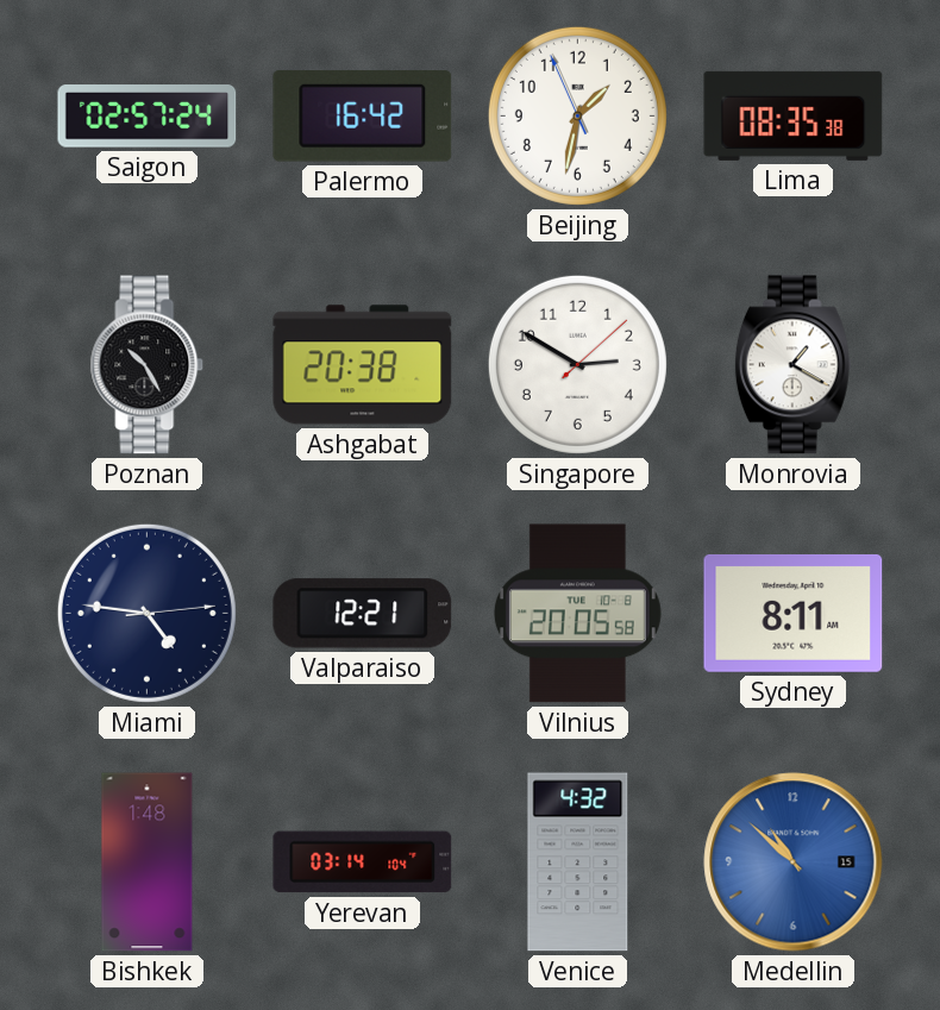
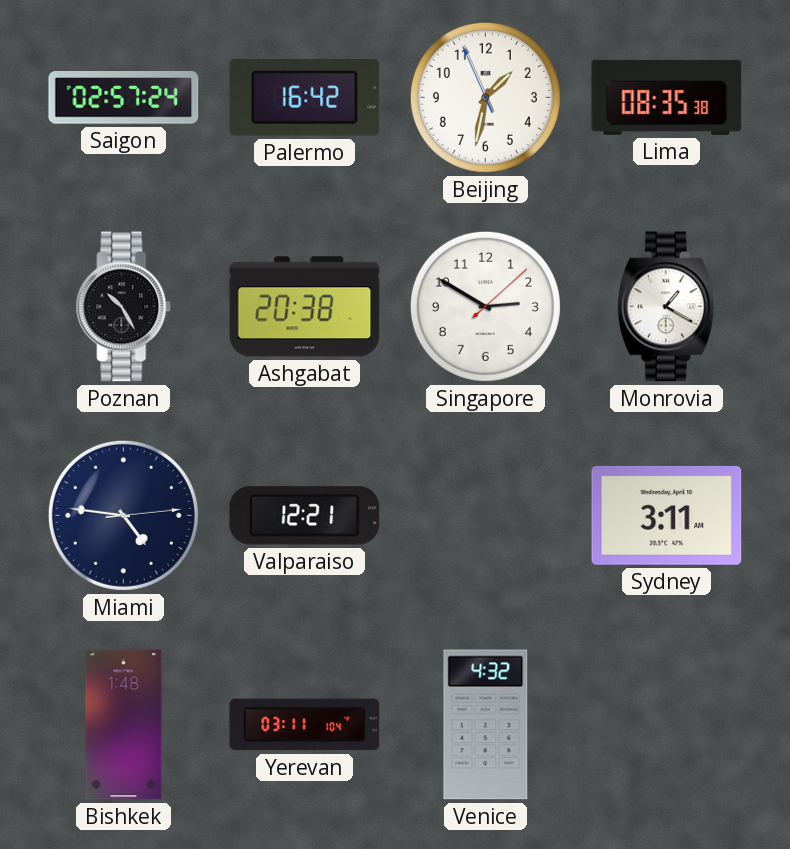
Vilnius: 20:05 -> none
Sydney: 8:11 -> 3:11
Yerevan: 03:14 -> 03:11
Medellin: 10:52 -> none
